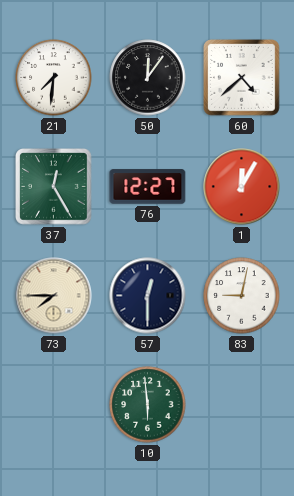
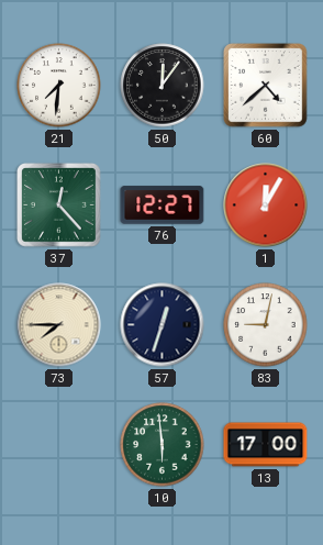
37: 12:25 -> 12:23
57: 12:30 -> 12:33
13: none -> 17:00
